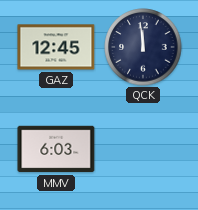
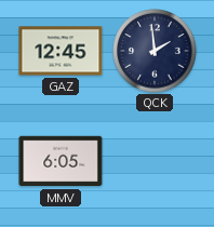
QCK: 11:59 -> 1:59
MMV: 6:03 -> 6:05
